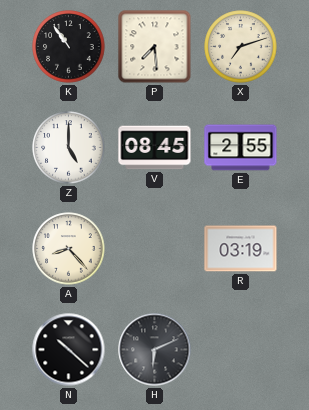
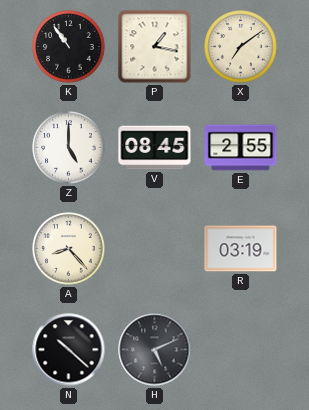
P: 7:29 -> 1:17
X: 7:12 -> 7:09
H: 6:11 -> 5:11
